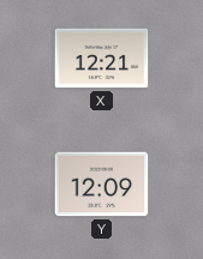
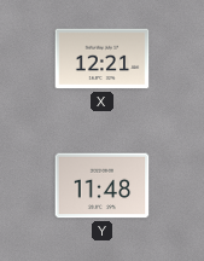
Y: 12:09 -> 11:48
